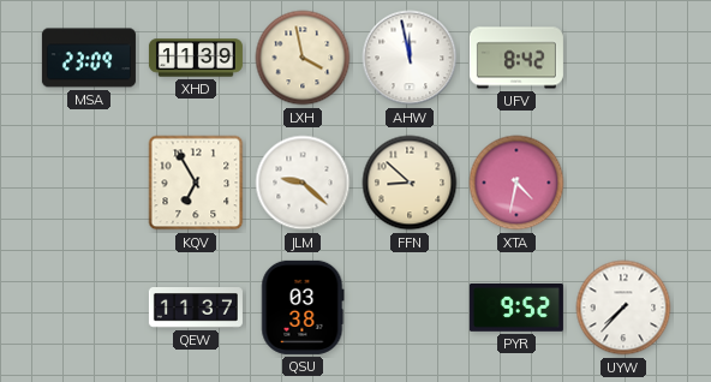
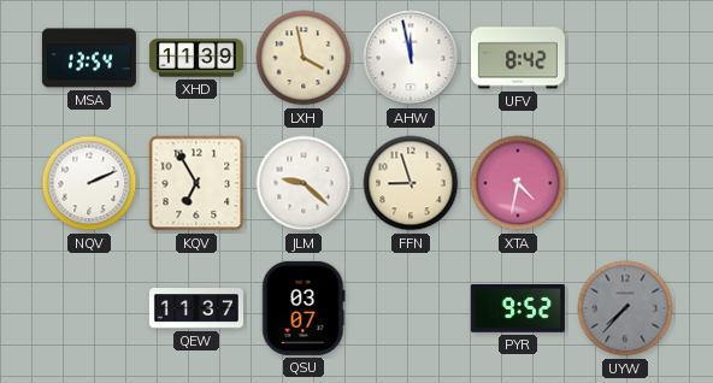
MSA: 23:09 -> 13:54
NQV: none -> 2:11
FFN: 8:52 -> 8:57
QSU: 03:38 -> 03:07
UYW dial: white -> grey
